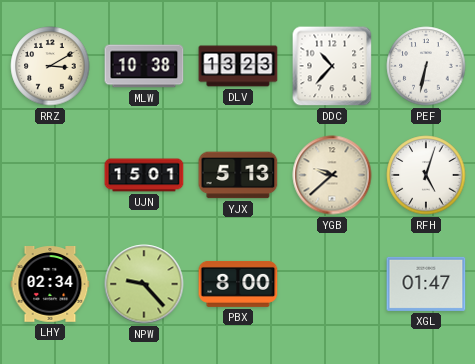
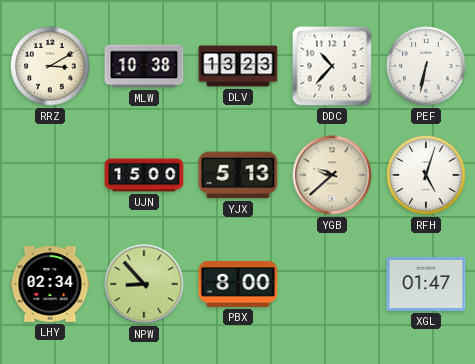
UJN: 15:01 -> 15:00
NPW: 9:23 -> 8:53
